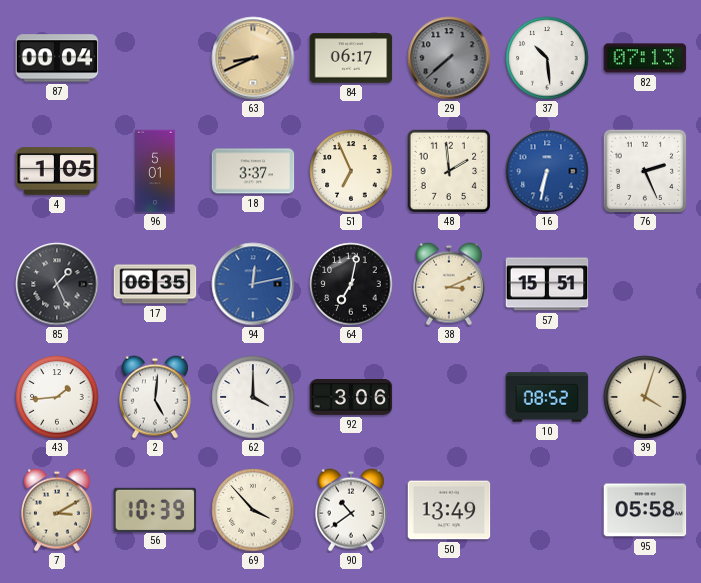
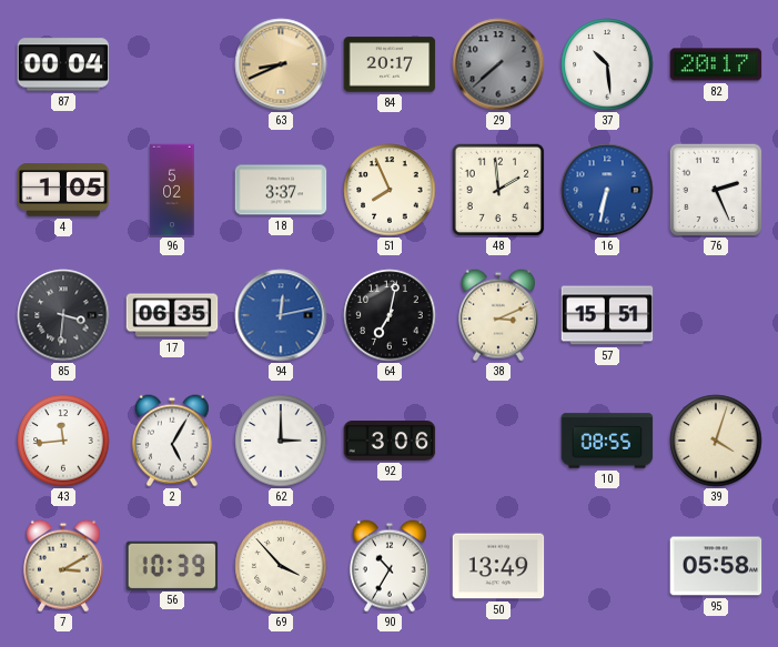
84: 06:17 -> 20:17
82: 07:13 -> 20:17
96: 5:01 -> 5:02
51: 6:56 -> 7:56
85: 1:26 -> 3:31
43: 1:44 -> 11:44
2: 5:01 -> 5:05
62: 4:00 -> 3:00
10: 08:52 -> 08:55
90: 10:39 -> 10:35
